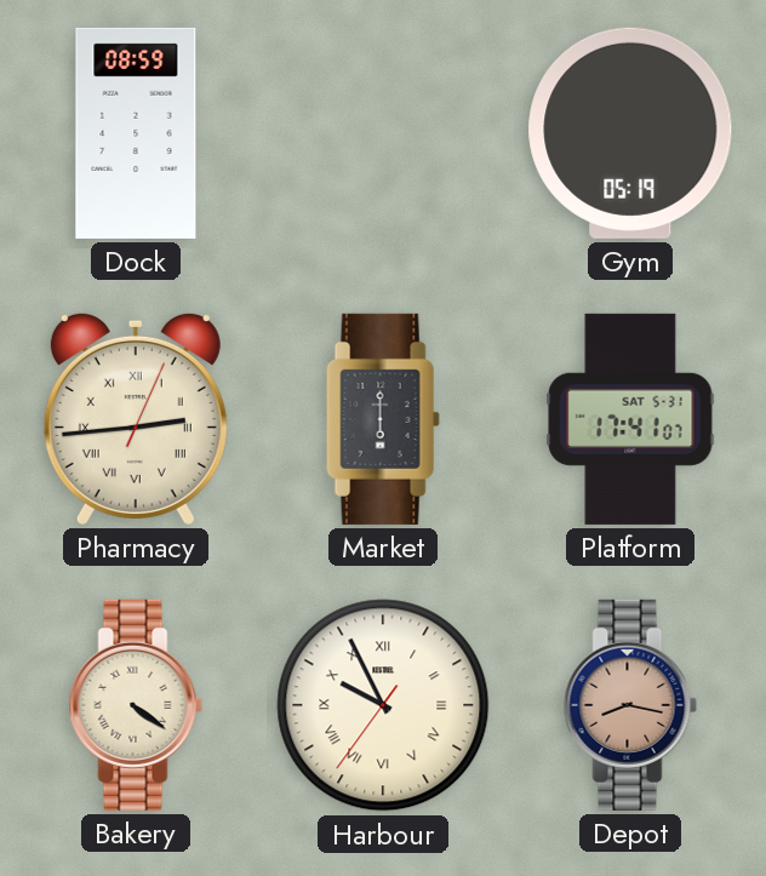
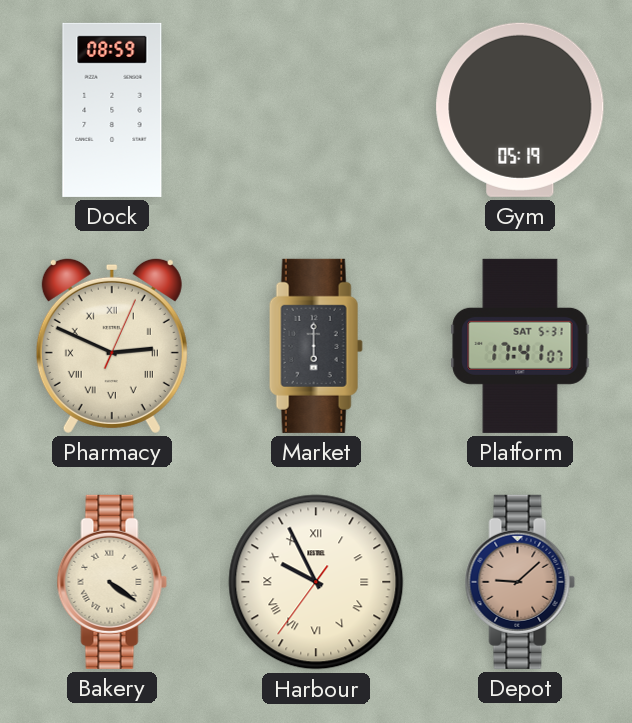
Pharmacy: 2:44 -> 2:49
Depot: 8:17 -> 9:08
